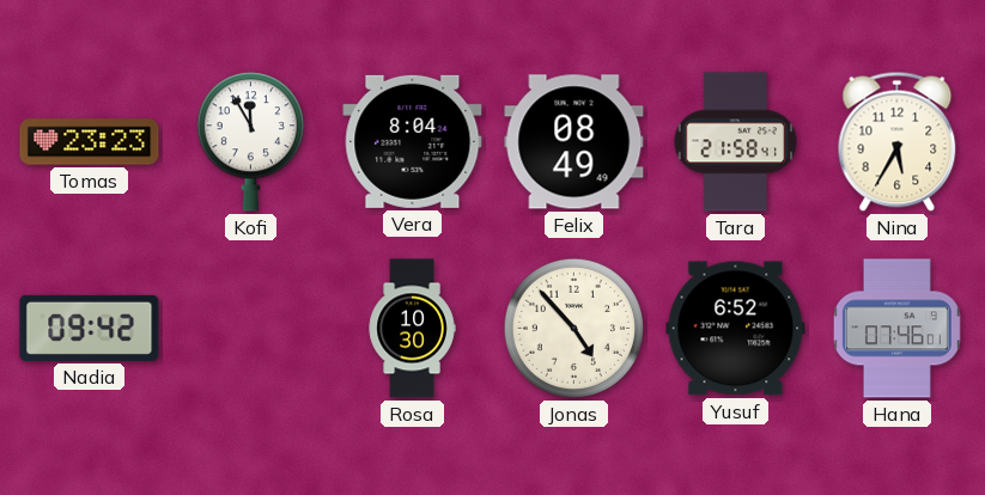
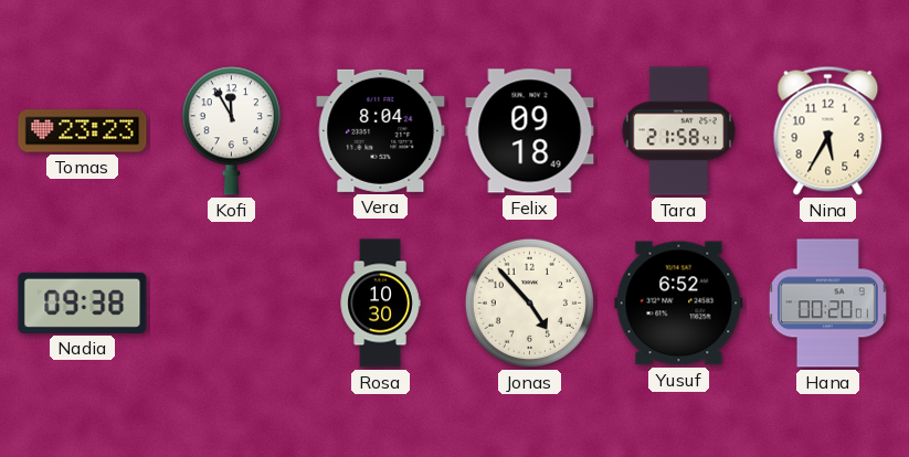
Felix: 08:49 -> 09:18
Nadia: 09:42 -> 09:38
Hana: 07:46 -> 00:20
